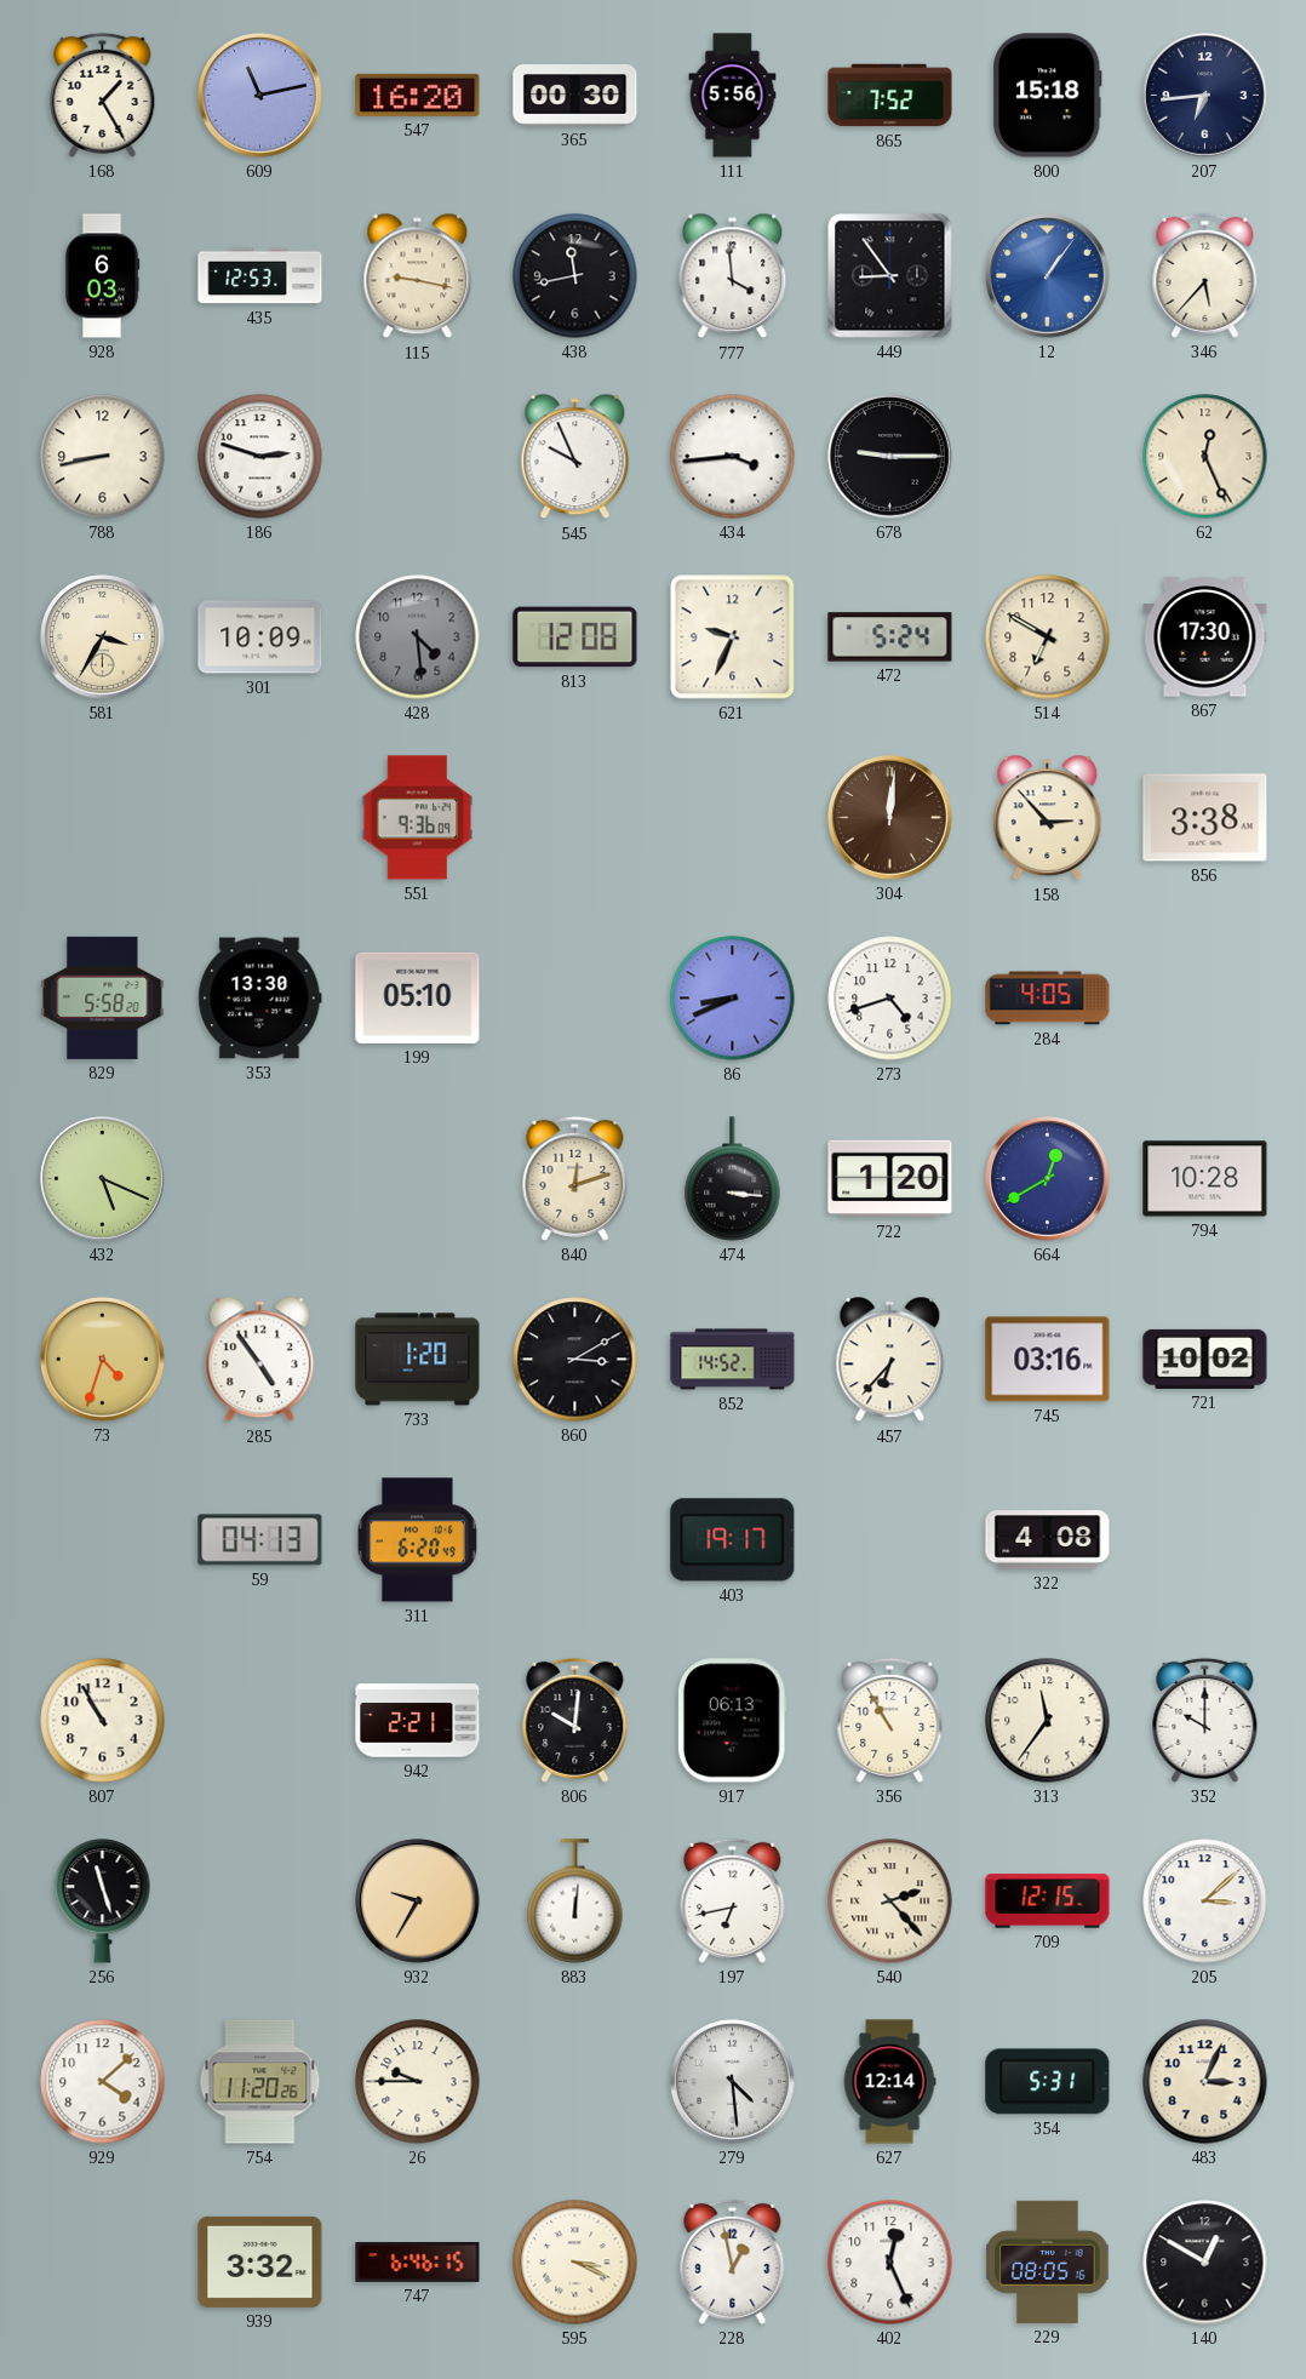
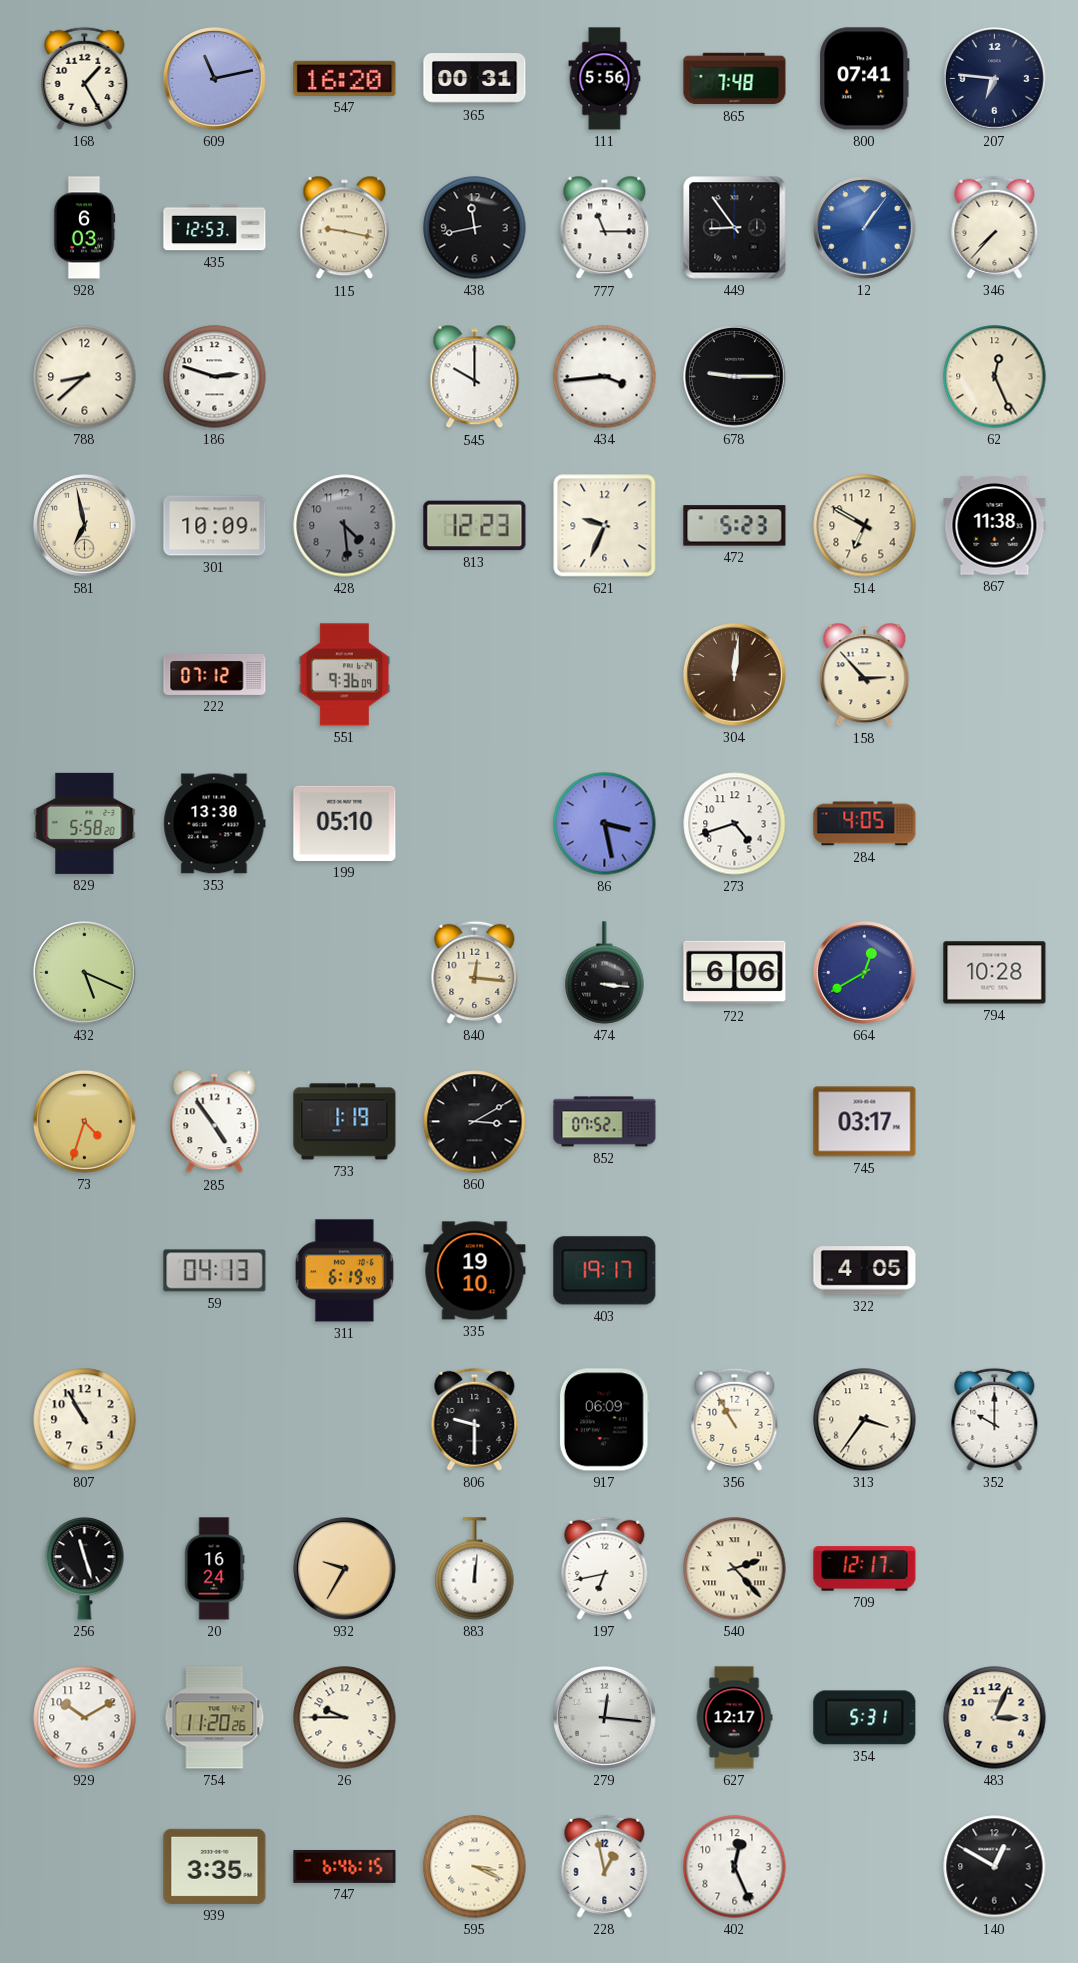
365: 00:30 -> 00:31
865: 7:52 -> 7:48
800: 15:18 -> 07:41
207: 6:44 -> 6:46
777: 3:59 -> 11:15
346: 5:37 -> 7:37
788: 8:43 -> 8:38
545: 9:56 -> 10:00
581: 3:35 -> 6:58
813: 12:08 -> 12:23
472: 5:24 -> 5:23
867: 17:30 -> 11:38
222: none -> 07:12
856: 3:38 -> none
86: 8:41 -> 3:28
840: 12:12 -> 12:16
722: 1:20 -> 6:06
733: 1:20 -> 1:19
852: 14:52 -> 07:52
457: 6:37 -> none
745: 03:16 -> 03:17
721: 10:02 -> none
311: 6:20 -> 6:19
335: none -> 19:10
322: 4:08 -> 4:05
942: 2:21 -> none
806: 10:01 -> 9:30
917: 06:13 -> 06:09
313: 11:36 -> 3:36
20: none -> 16:24
709: 12:15 -> 12:17
205: 3:08 -> none
929: 4:08 -> 10:10
279: 4:29 -> 12:16
627: 12:14 -> 12:17
939: 3:32 -> 3:35
229: 08:05 -> none
